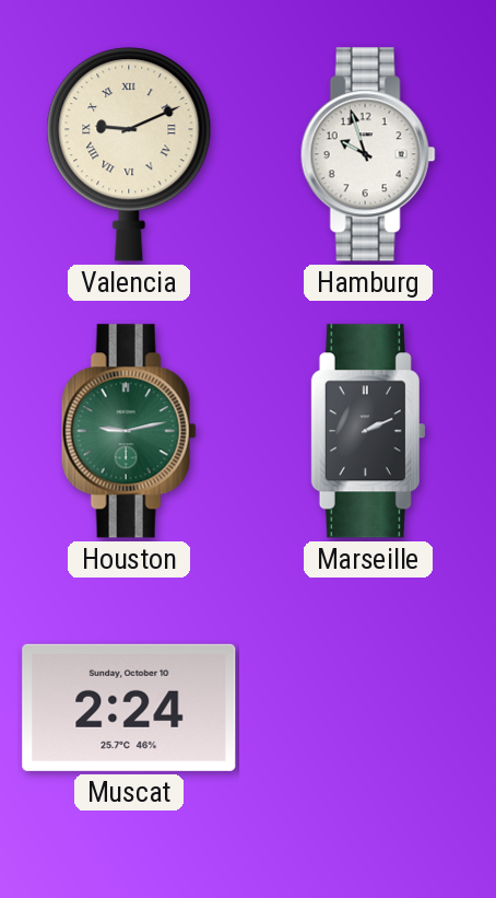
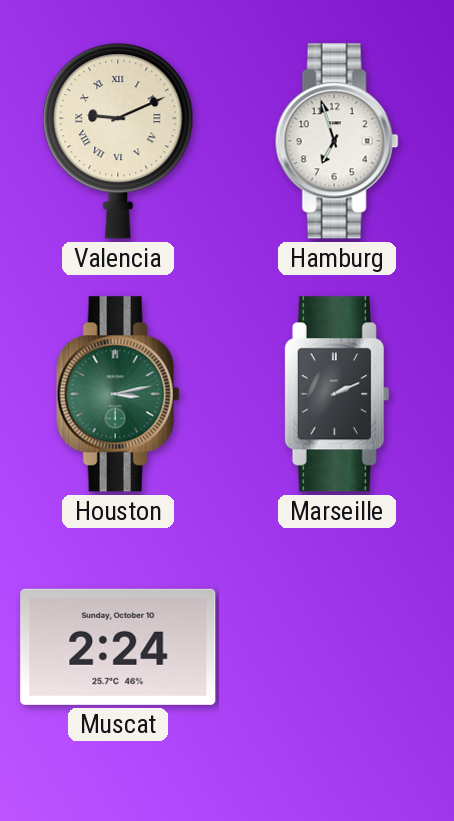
Hamburg: 9:57 -> 6:57
Houston: 9:13 -> 3:13
